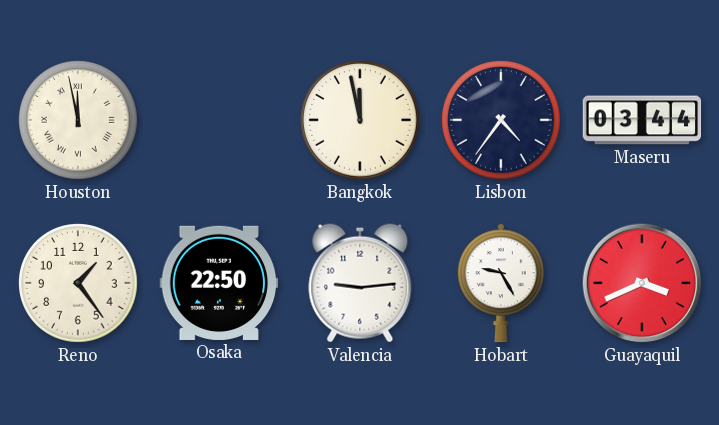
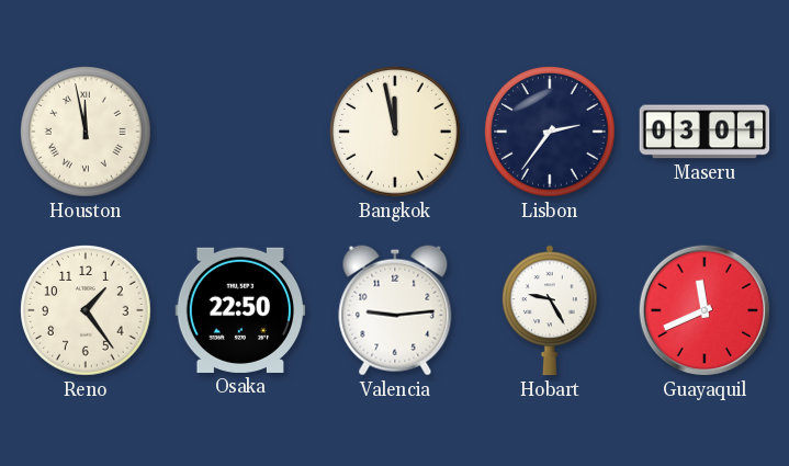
Lisbon: 4:36 -> 2:36
Maseru: 03:44 -> 03:01
Guayaquil: 3:41 -> 11:41
